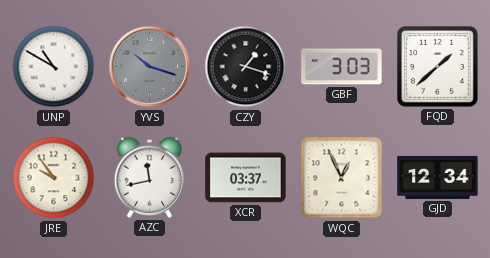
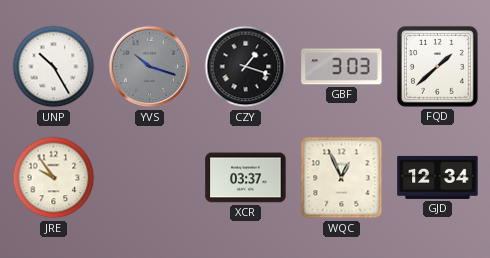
UNP: 10:50 -> 10:25
AZC: 11:43 -> none
